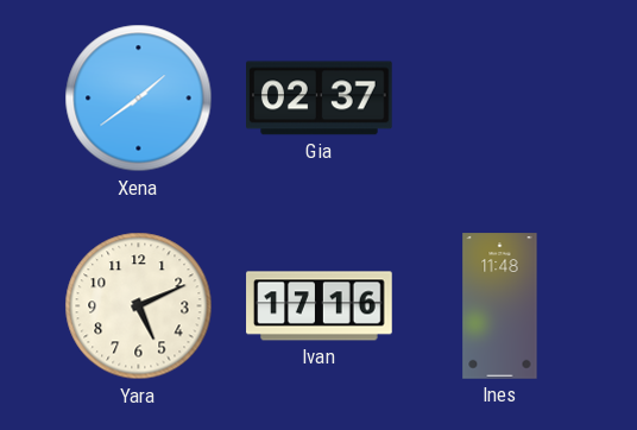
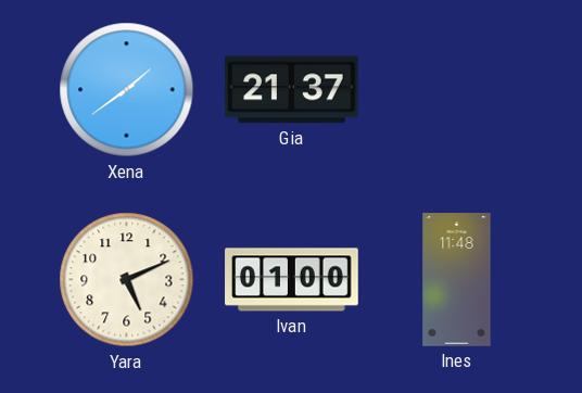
Gia: 02:37 -> 21:37
Ivan: 17:16 -> 01:00
